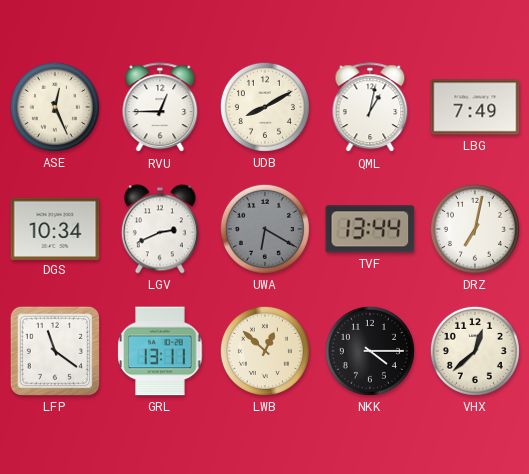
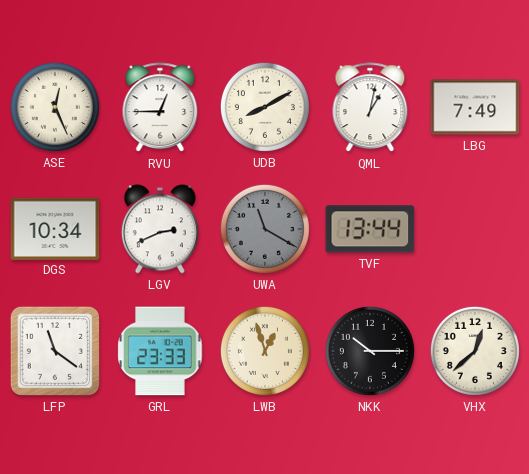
UWA: 6:20 -> 11:20
DRZ: 7:02 -> none
GRL: 13:11 -> 23:33
LWB: 12:52 -> 12:57
NKK: 4:15 -> 10:15
